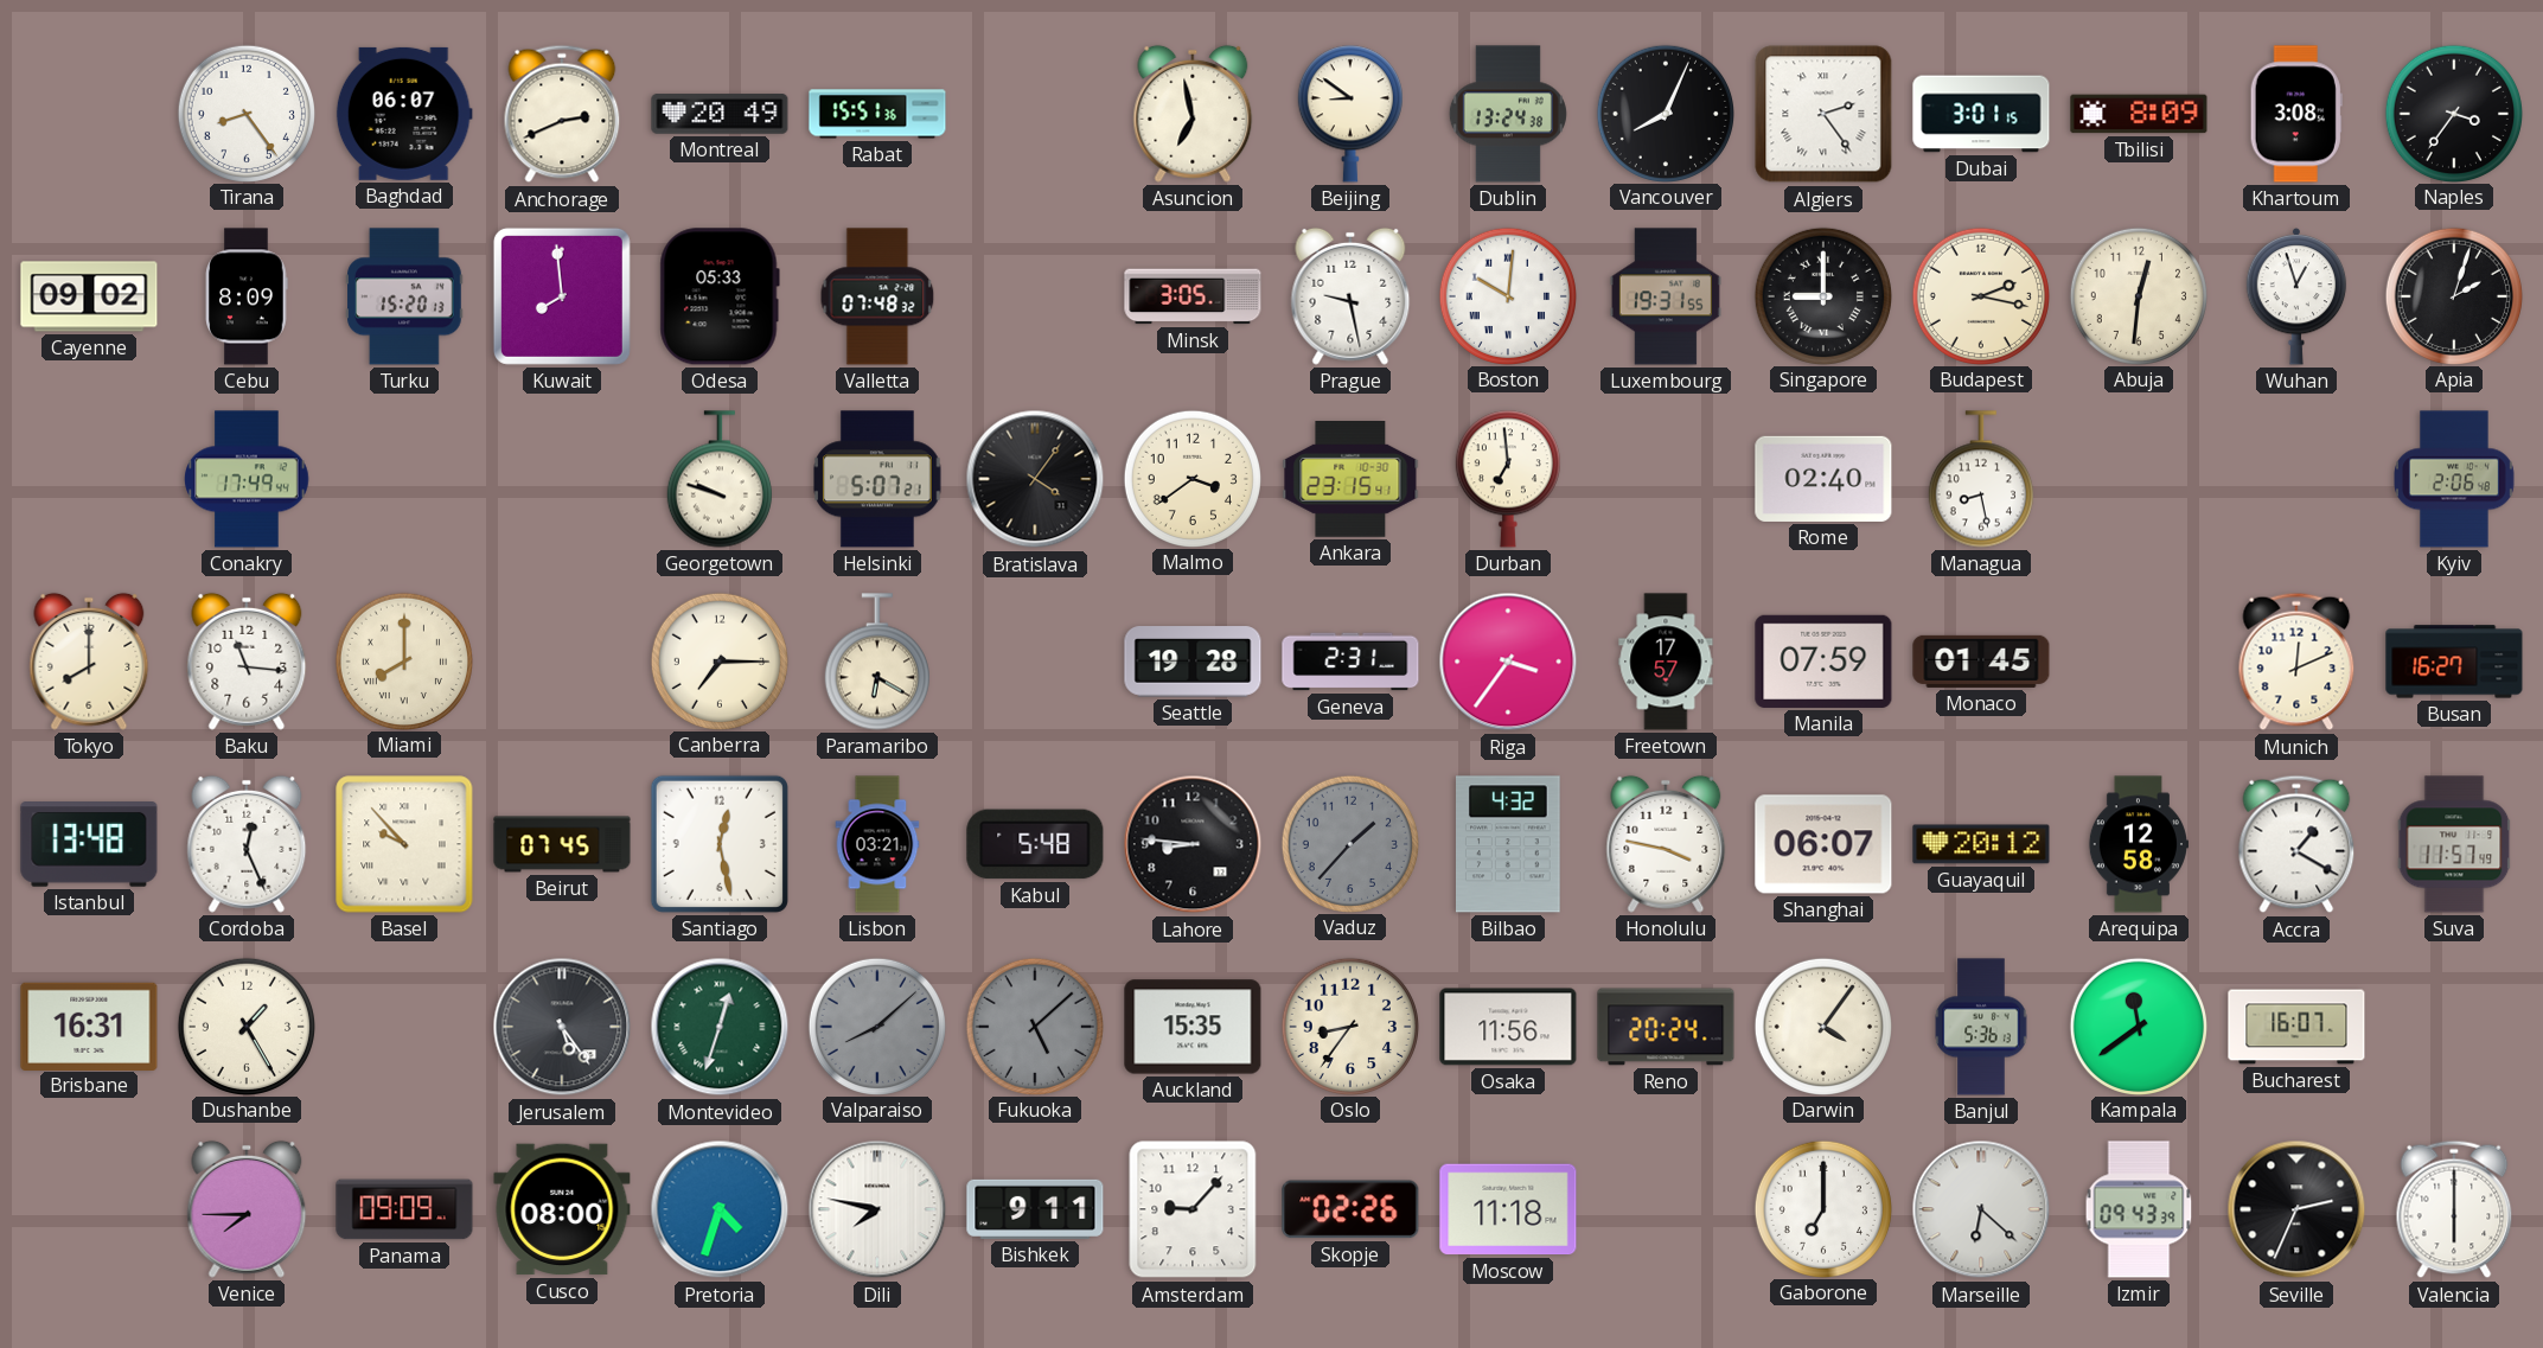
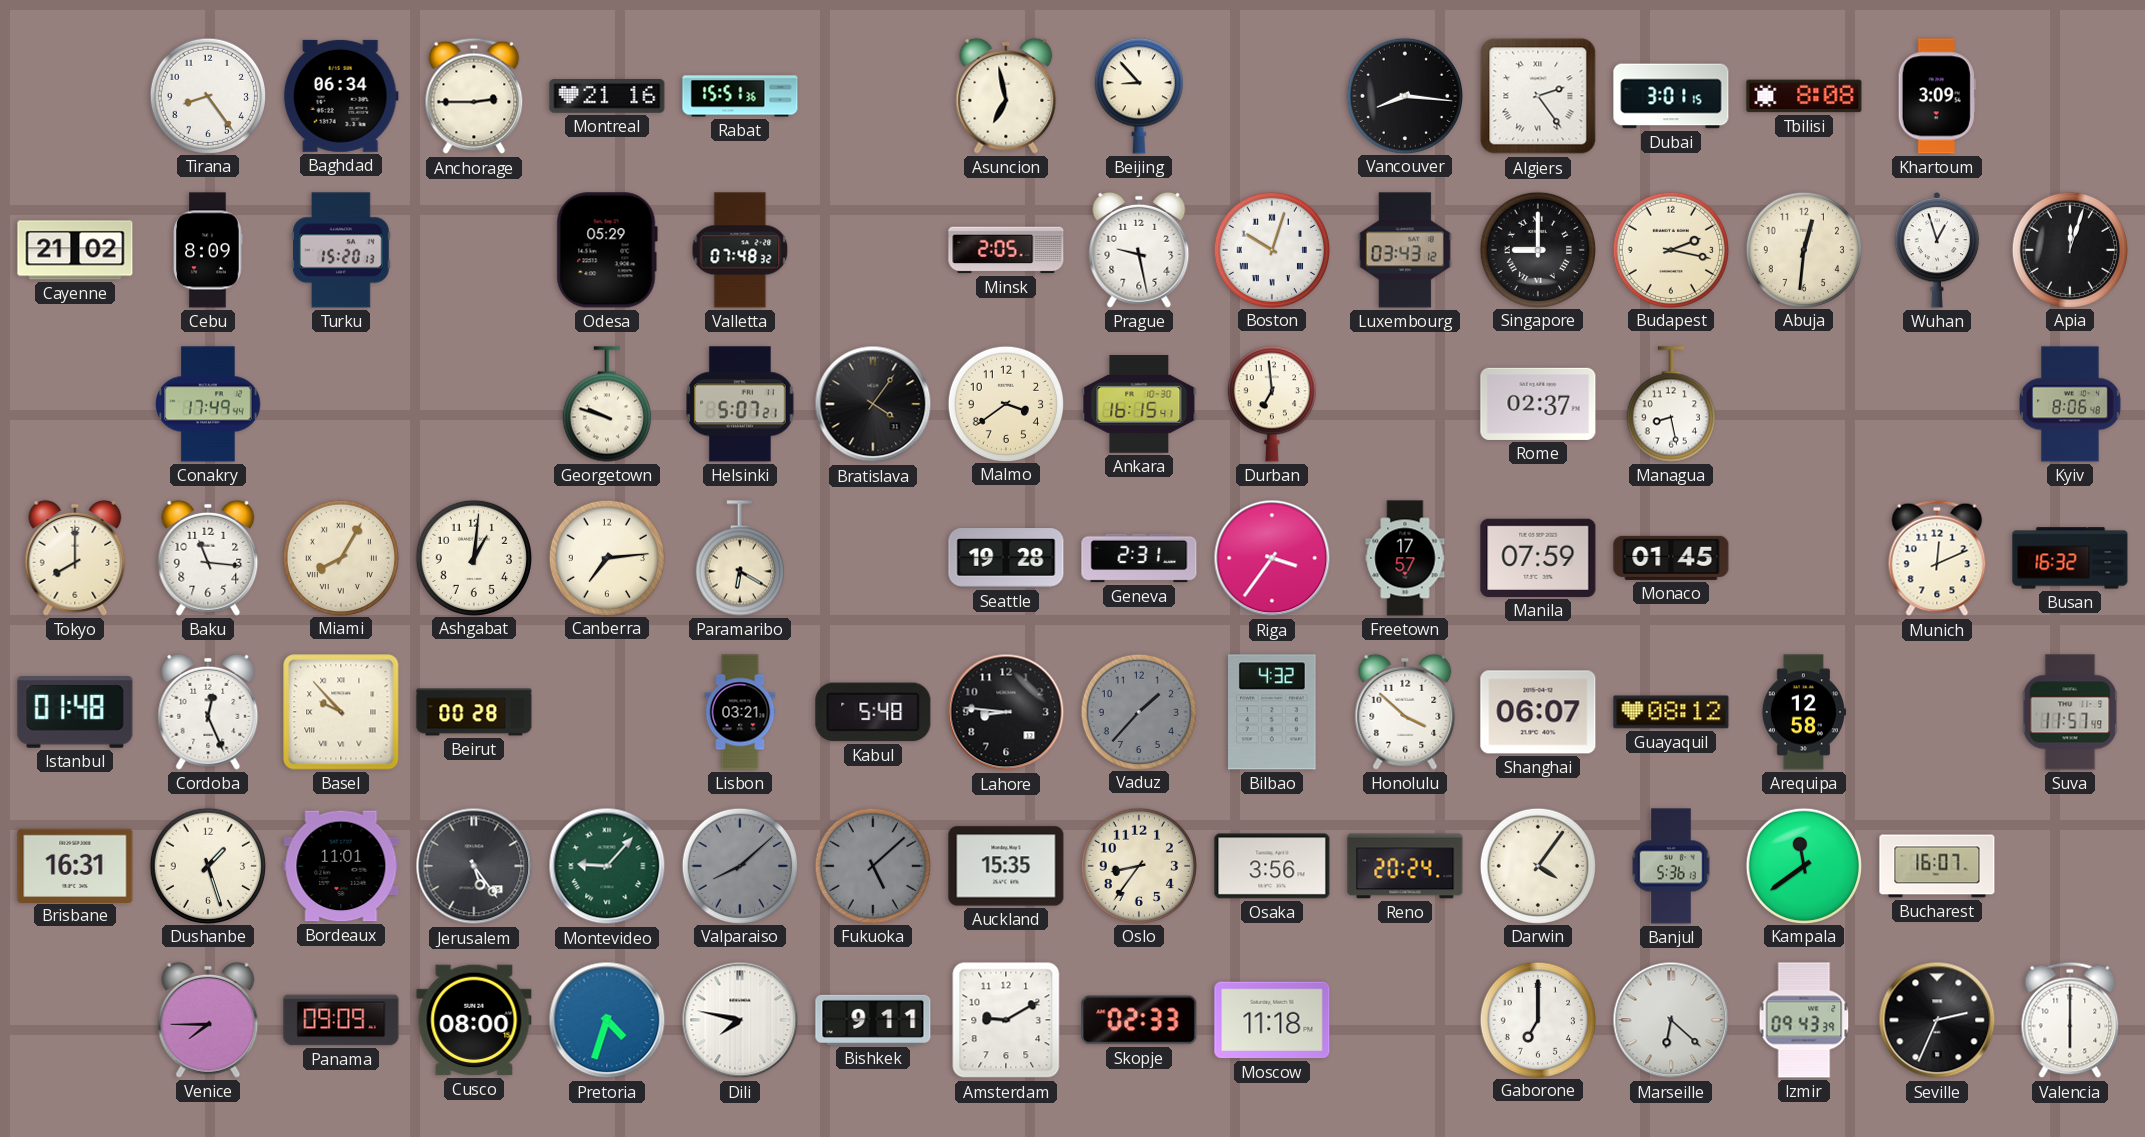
Baghdad: 06:07 -> 06:34
Anchorage: 2:41 -> 2:45
Montreal: 20:49 -> 21:16
Beijing: 8:51 -> 8:53
Dublin: 13:24 -> none
Vancouver: 8:04 -> 8:16
Tbilisi: 8:09 -> 8:08
Khartoum: 3:08 -> 3:09
Naples: 3:36 -> none
Cayenne: 09:02 -> 21:02
Kuwait: 7:59 -> none
Odesa: 05:33 -> 05:29
Minsk: 3:05 -> 2:05
Boston: 10:01 -> 10:03
Luxembourg: 19:31 -> 03:43
Apia: 2:03 -> 12:03
Ankara: 23:15 -> 16:15
Rome: 02:40 -> 02:37
Kyiv: 2:06 -> 8:06
Miami: 8:00 -> 8:05
Ashgabat: none -> 1:01
Canberra: 7:15 -> 7:14
Busan: 16:27 -> 16:32
Istanbul: 13:48 -> 01:48
Beirut: 07:45 -> 00:28
Santiago: 12:28 -> none
Honolulu: 3:47 -> 3:52
Guayaquil: 20:12 -> 08:12
Accra: 1:20 -> none
Dushanbe: 1:25 -> 1:27
Bordeaux: none -> 11:01
Montevideo: 12:33 -> 9:07
Osaka: 11:56 -> 3:56
Amsterdam: 9:07 -> 9:10
Skopje: 02:26 -> 02:33
